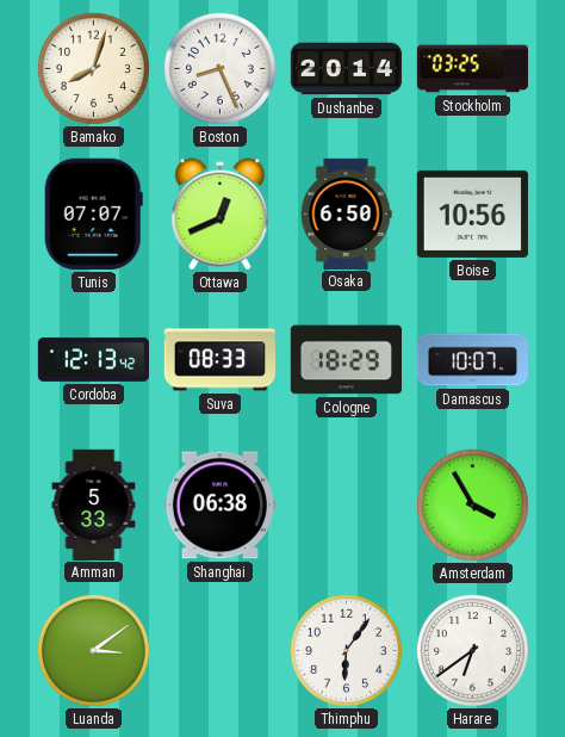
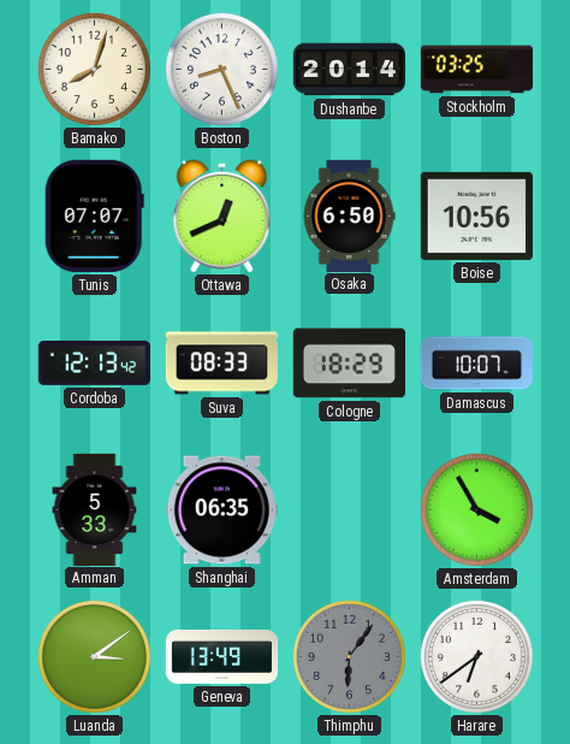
Shanghai: 06:38 -> 06:35
Geneva: none -> 13:49
Thimphu dial: white -> grey
